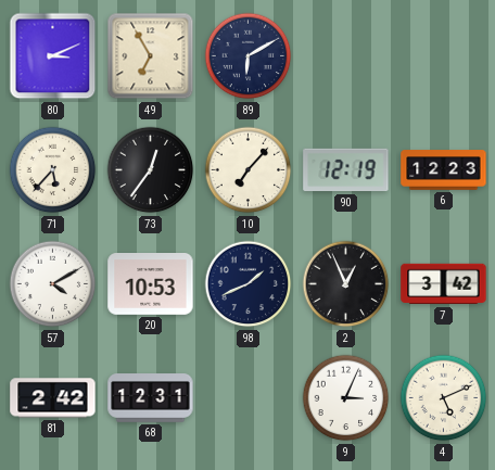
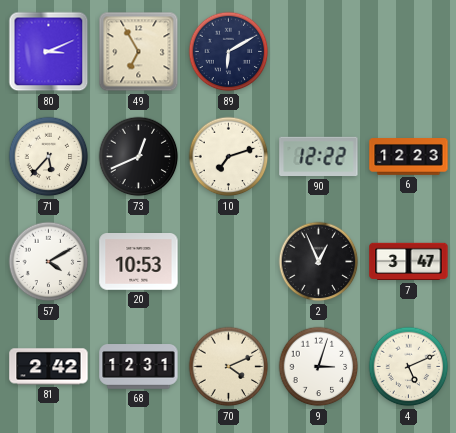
73: 12:36 -> 12:41
10: 7:07 -> 7:12
90: 12:19 -> 12:22
98: 1:41 -> none
7: 3:42 -> 3:47
70: none -> 4:11
9: 3:04 -> 3:03
